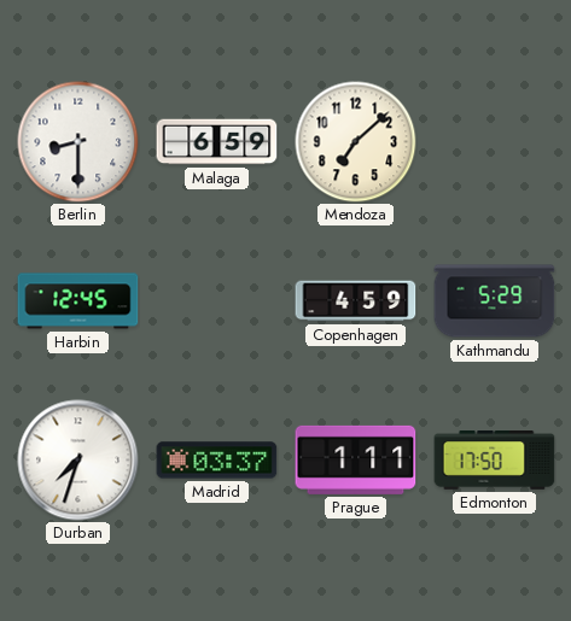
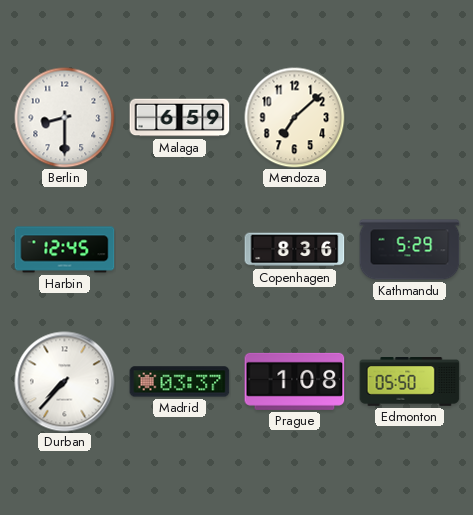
Copenhagen: 4:59 -> 8:36
Durban: 7:33 -> 7:37
Prague: 1:11 -> 1:08
Edmonton: 17:50 -> 05:50
